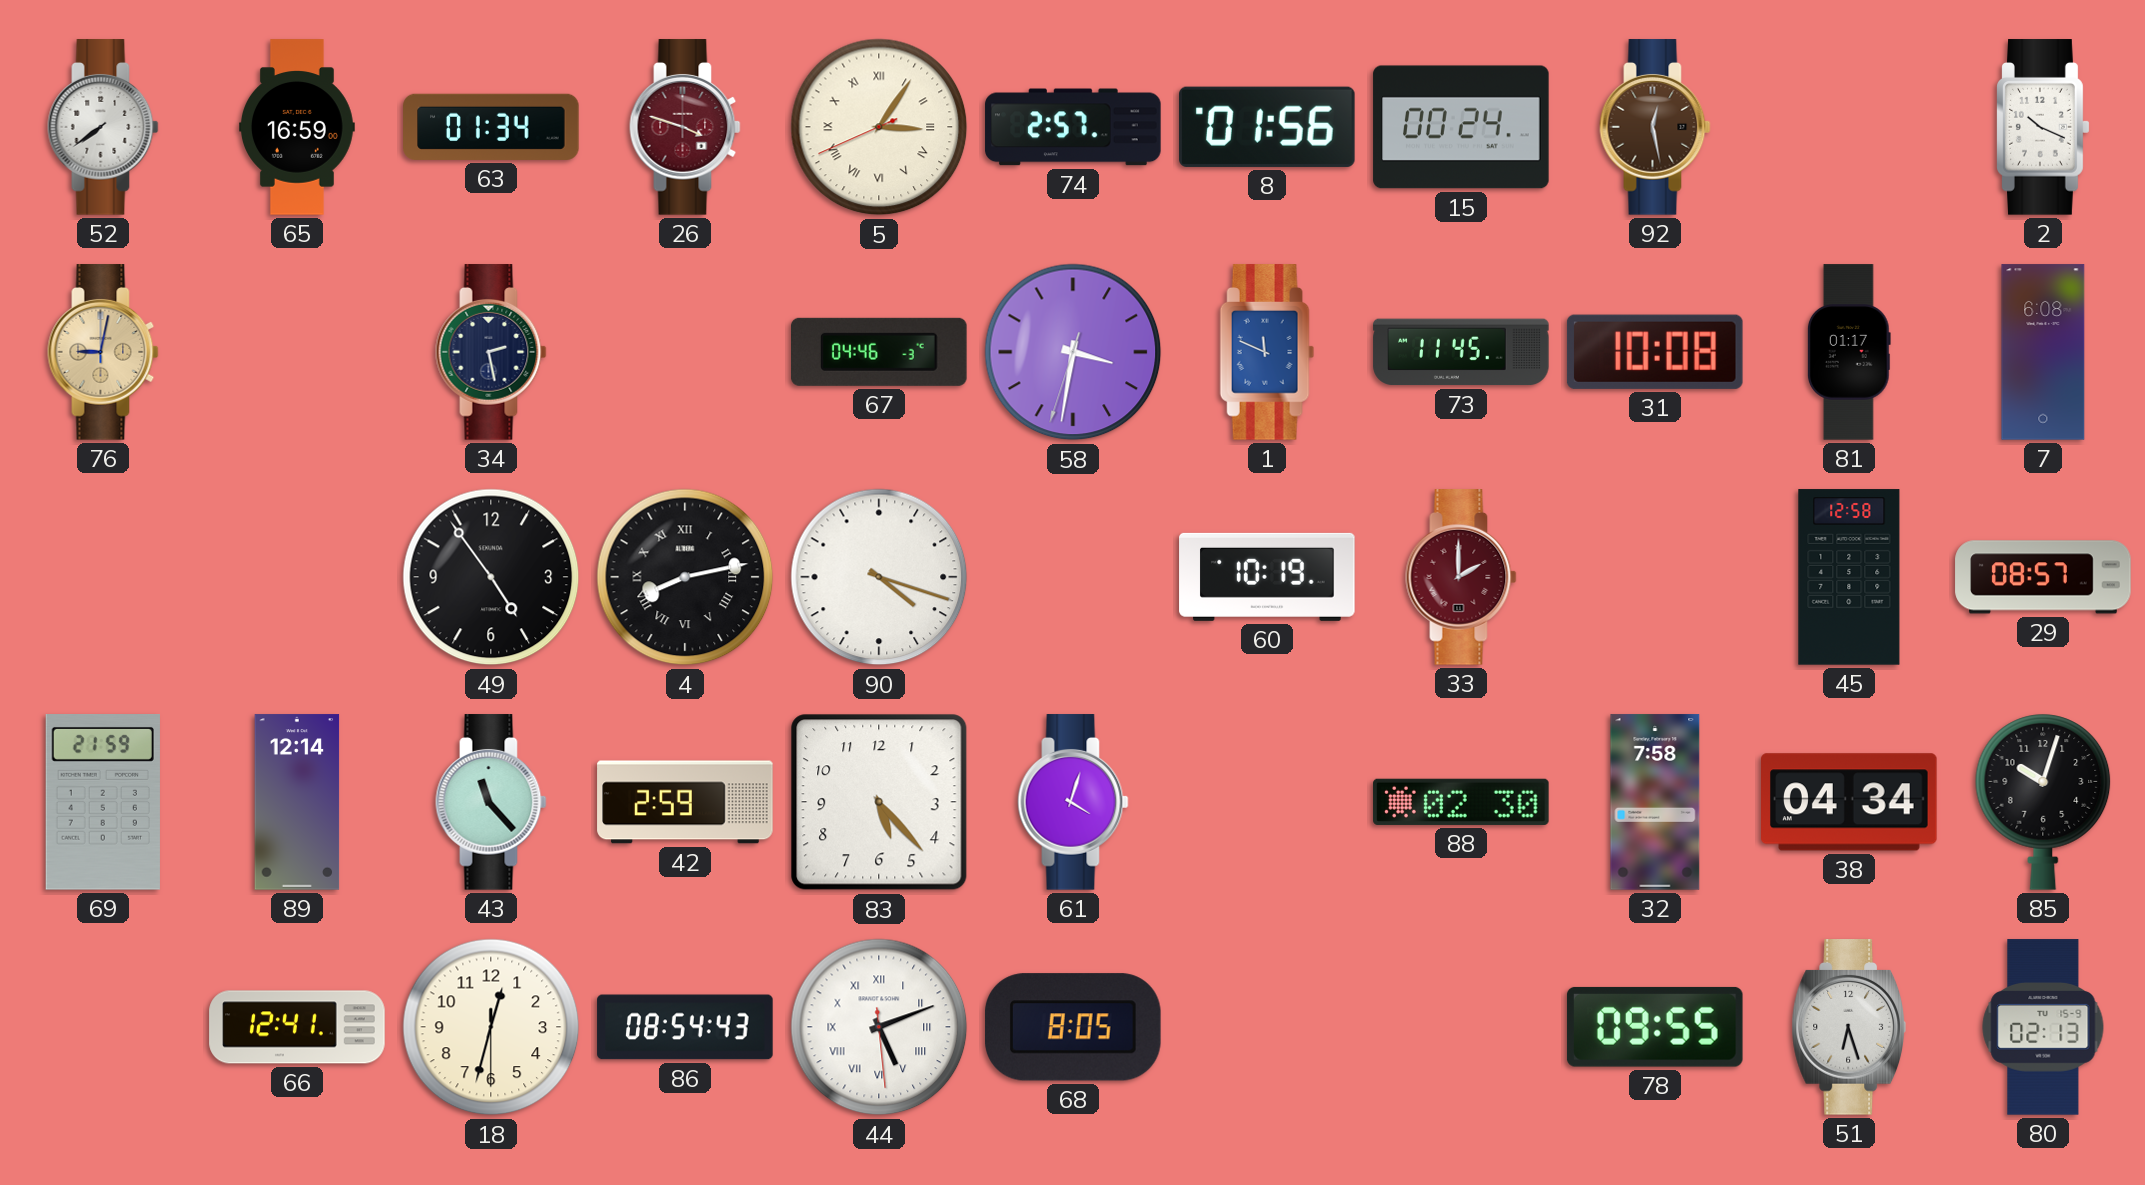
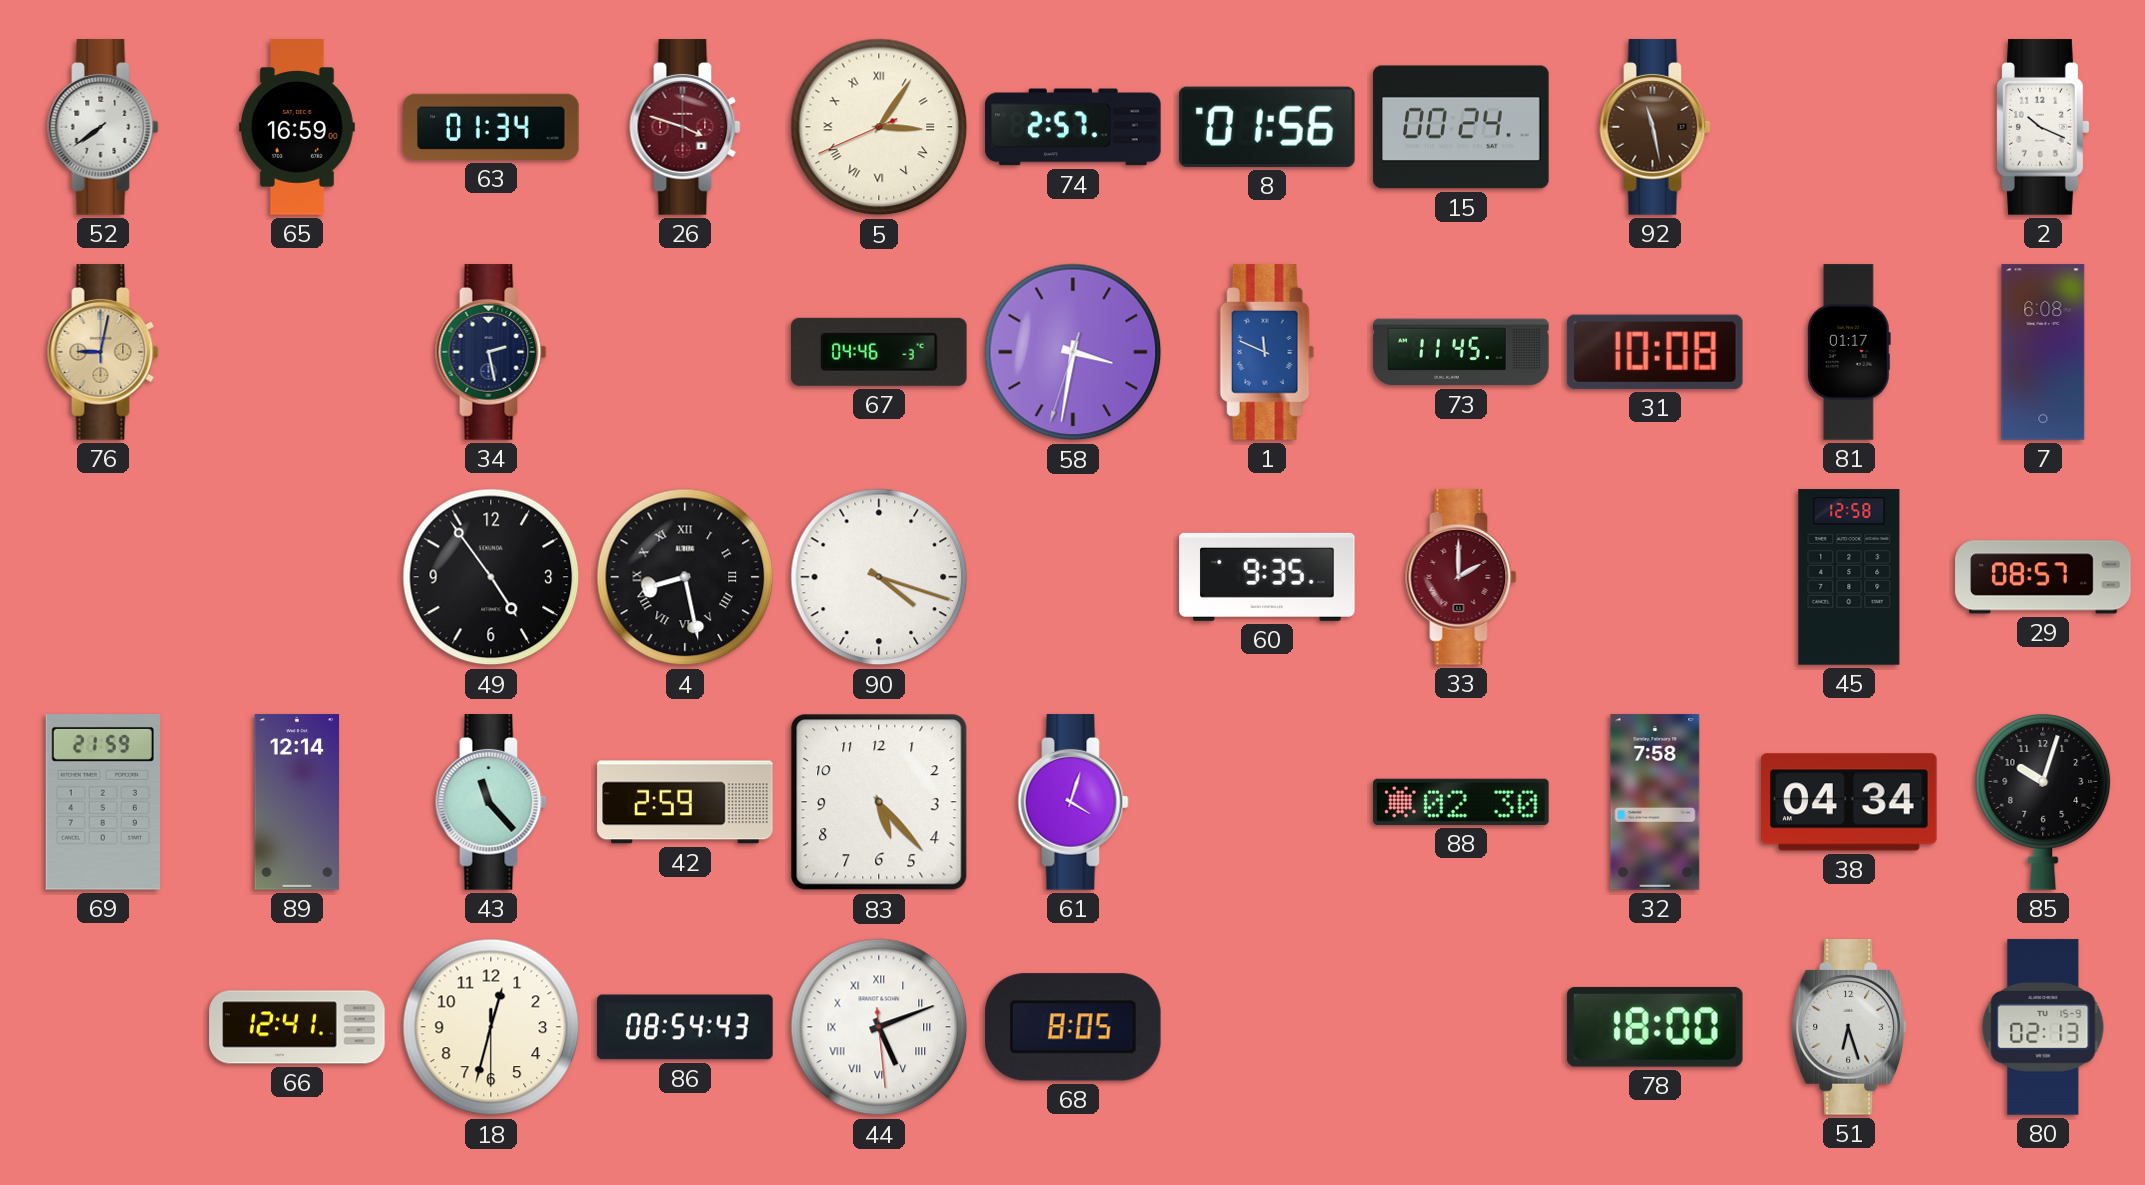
92: 12:28 -> 11:28
4: 8:13 -> 8:28
60: 10:19 -> 9:35
78: 09:55 -> 18:00
